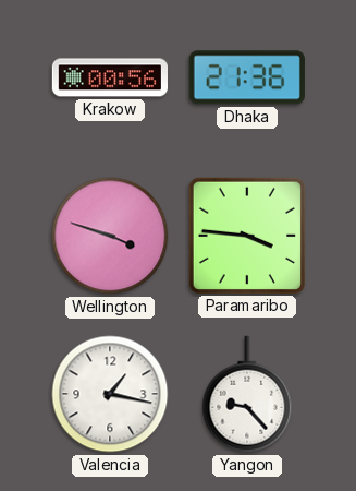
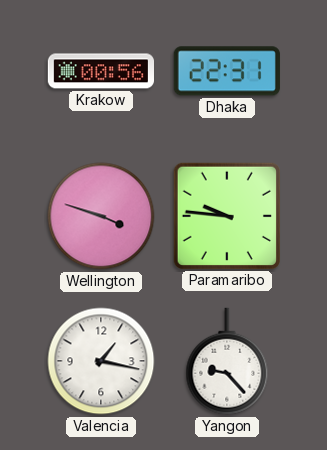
Dhaka: 21:36 -> 22:31
Paramaribo: 3:46 -> 9:46
